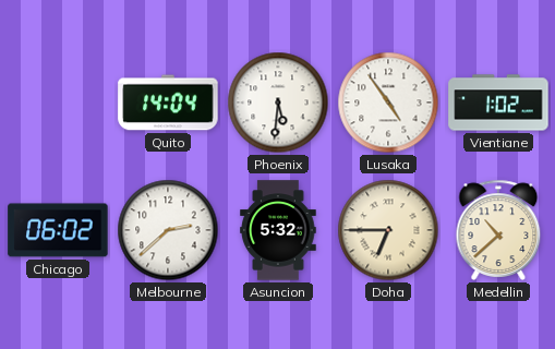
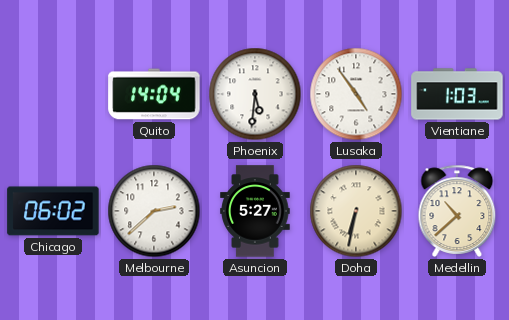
Vientiane: 1:02 -> 1:03
Asuncion: 5:32 -> 5:27
Doha: 6:45 -> 6:32
